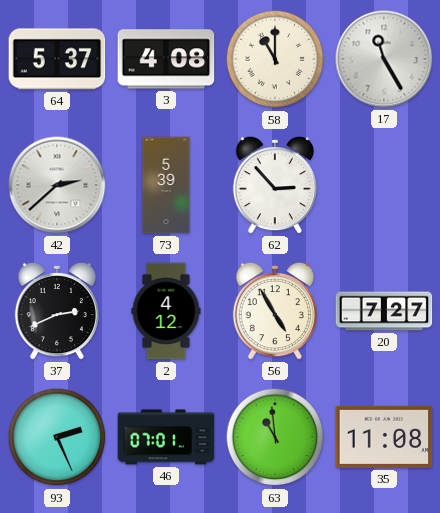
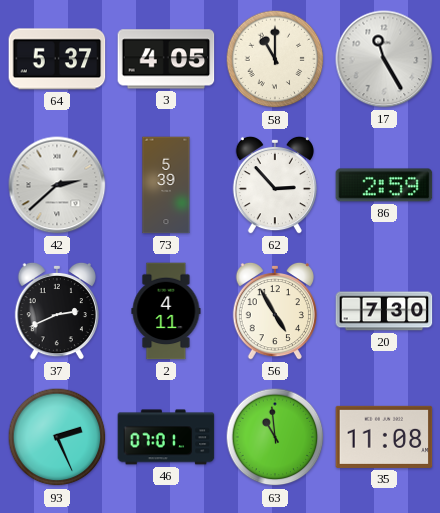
3: 4:08 -> 4:05
86: none -> 2:59
2: 4:12 -> 4:11
20: 7:27 -> 7:30
